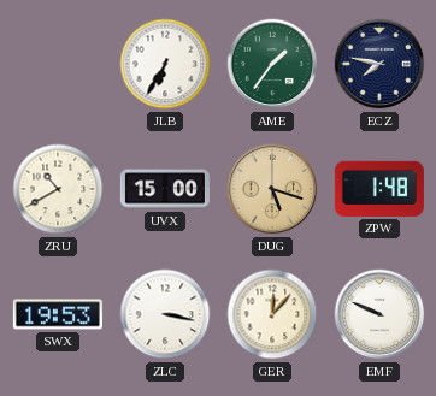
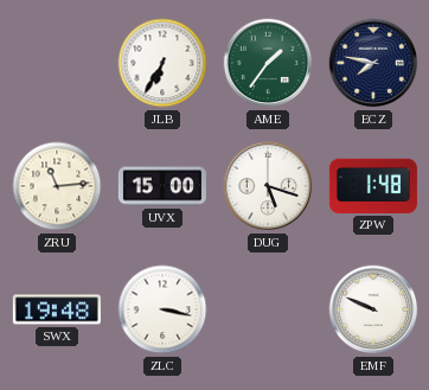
ZRU: 10:40 -> 11:14
DUG dial: champagne -> white
SWX: 19:53 -> 19:48
GER: 12:07 -> none
